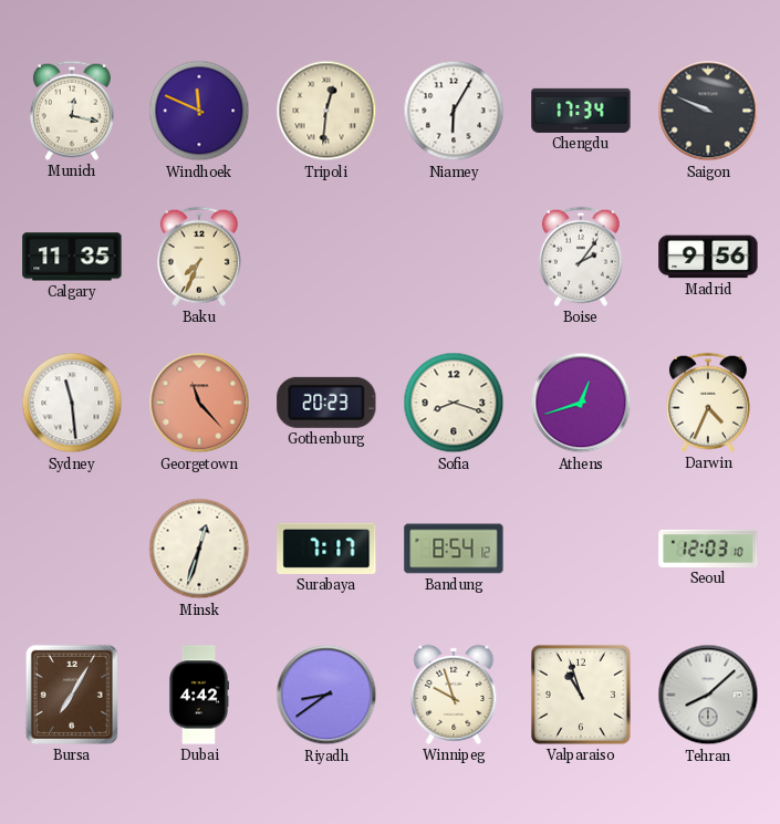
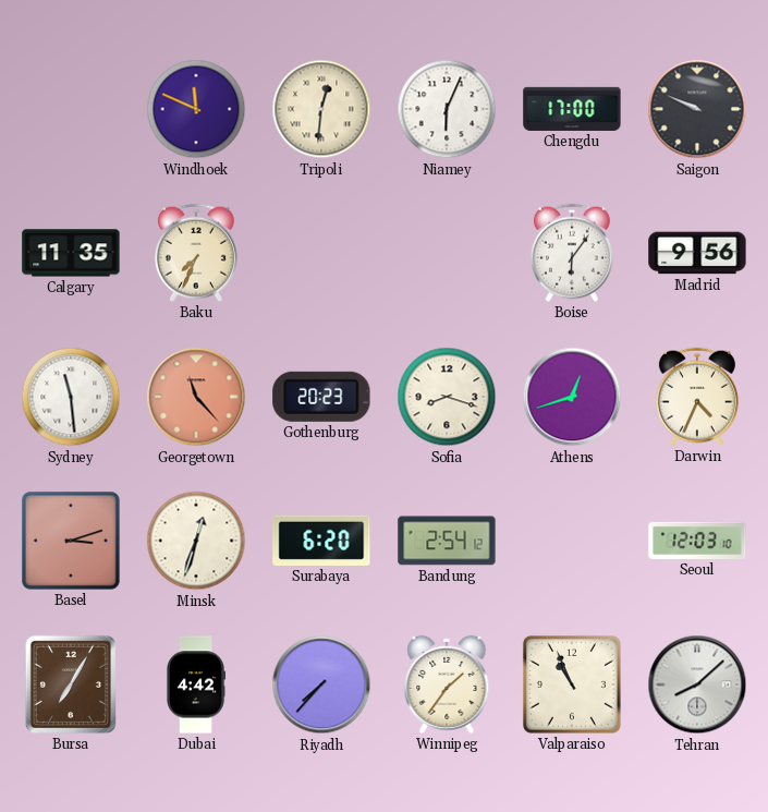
Munich: 12:17 -> none
Niamey: 6:05 -> 6:04
Chengdu: 17:34 -> 17:00
Boise: 2:06 -> 6:06
Basel: none -> 3:12
Surabaya: 7:17 -> 6:20
Bandung: 8:54 -> 2:54
Riyadh: 8:39 -> 7:37
Winnipeg: 9:57 -> 1:36
Valparaiso: 10:57 -> 10:56
